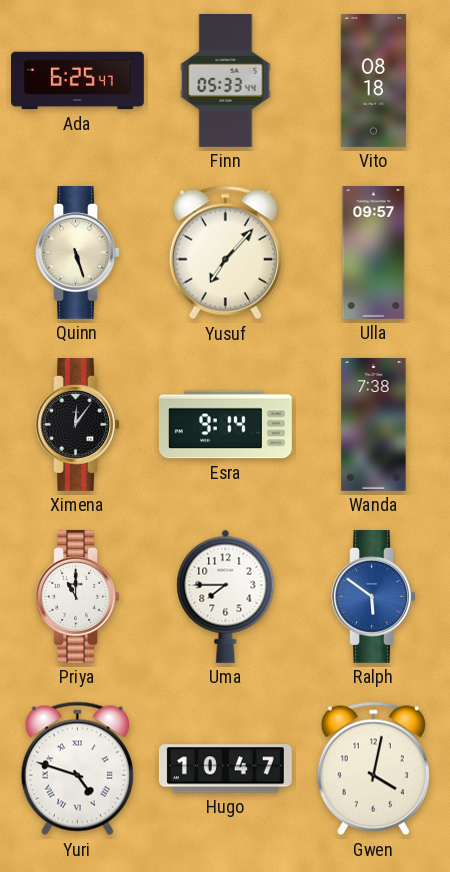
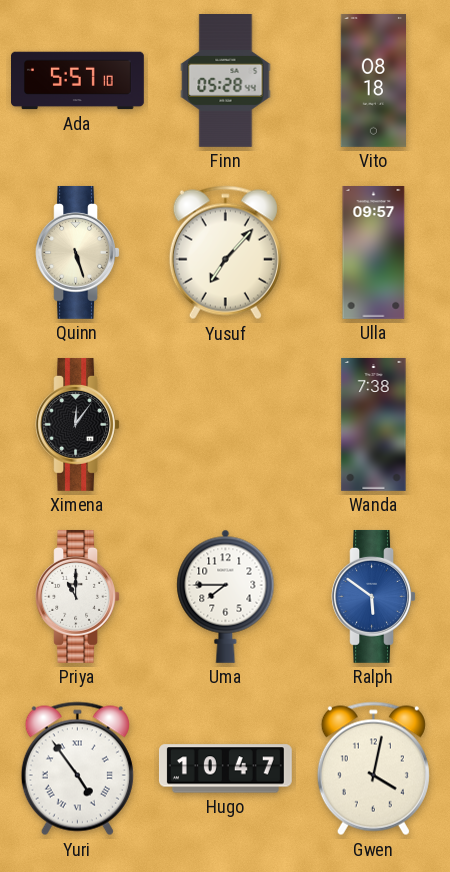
Ada: 6:25 -> 5:57
Finn: 05:33 -> 05:28
Esra: 9:14 -> none
Yuri: 4:48 -> 4:54
